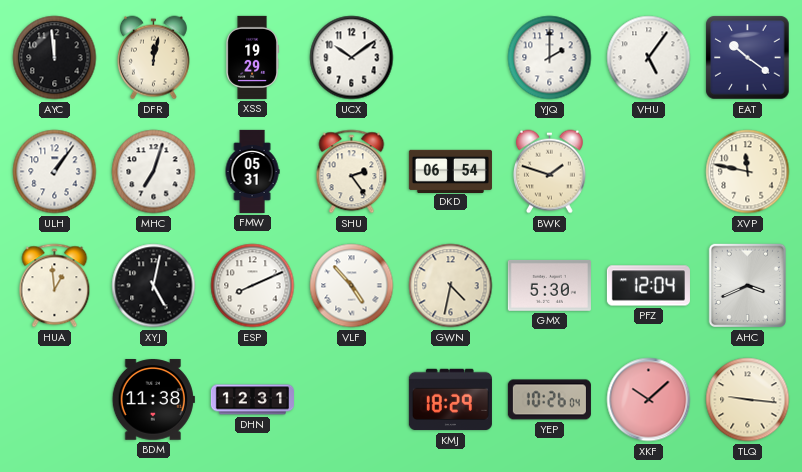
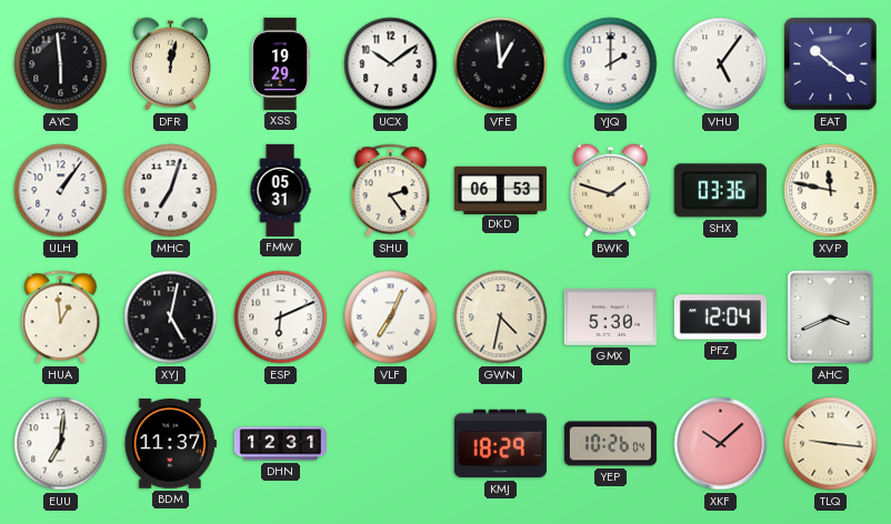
AYC: 11:59 -> 5:59
VFE: none -> 12:59
DKD: 06:54 -> 06:53
SHX: none -> 03:36
ESP: 8:11 -> 6:11
VLF: 4:53 -> 7:04
EUU: none -> 7:01
BDM: 11:38 -> 11:37
